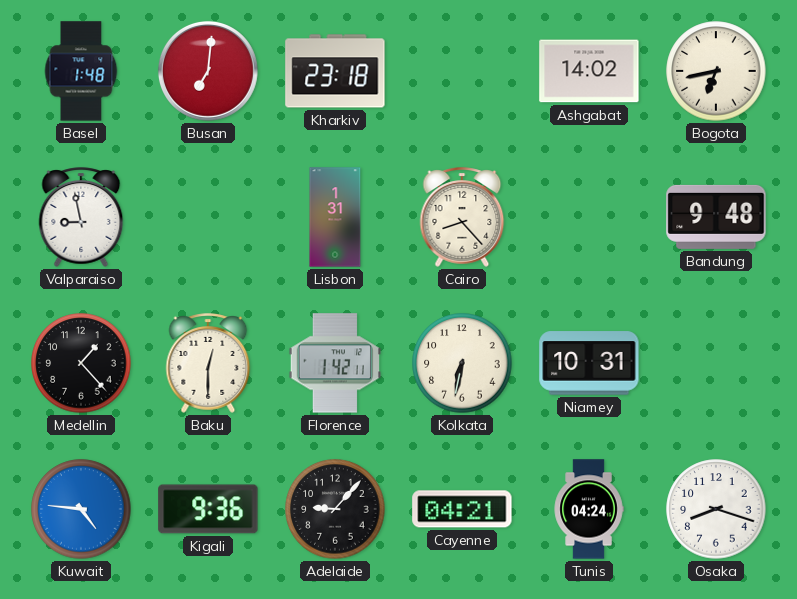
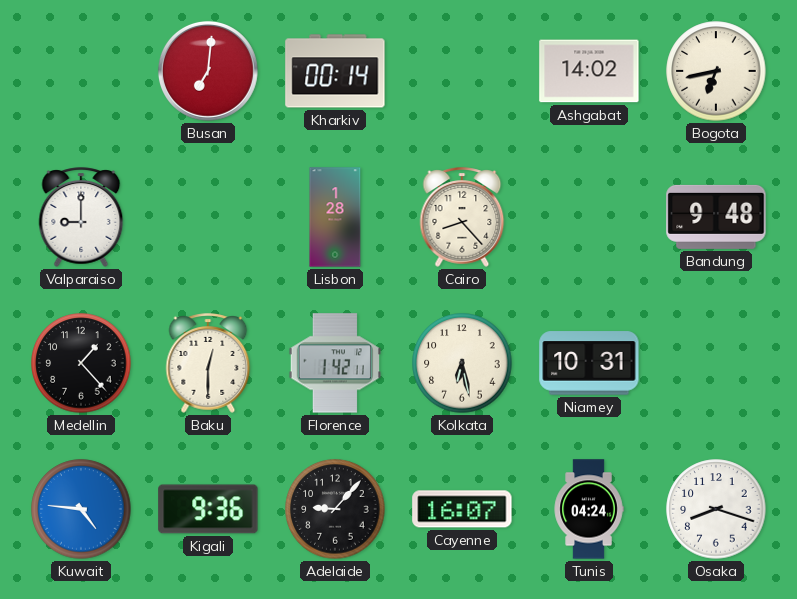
Basel: 1:48 -> none
Kharkiv: 23:18 -> 00:14
Valparaiso: 8:58 -> 9:00
Lisbon: 1:31 -> 1:28
Kolkata: 6:32 -> 6:28
Cayenne: 04:21 -> 16:07
